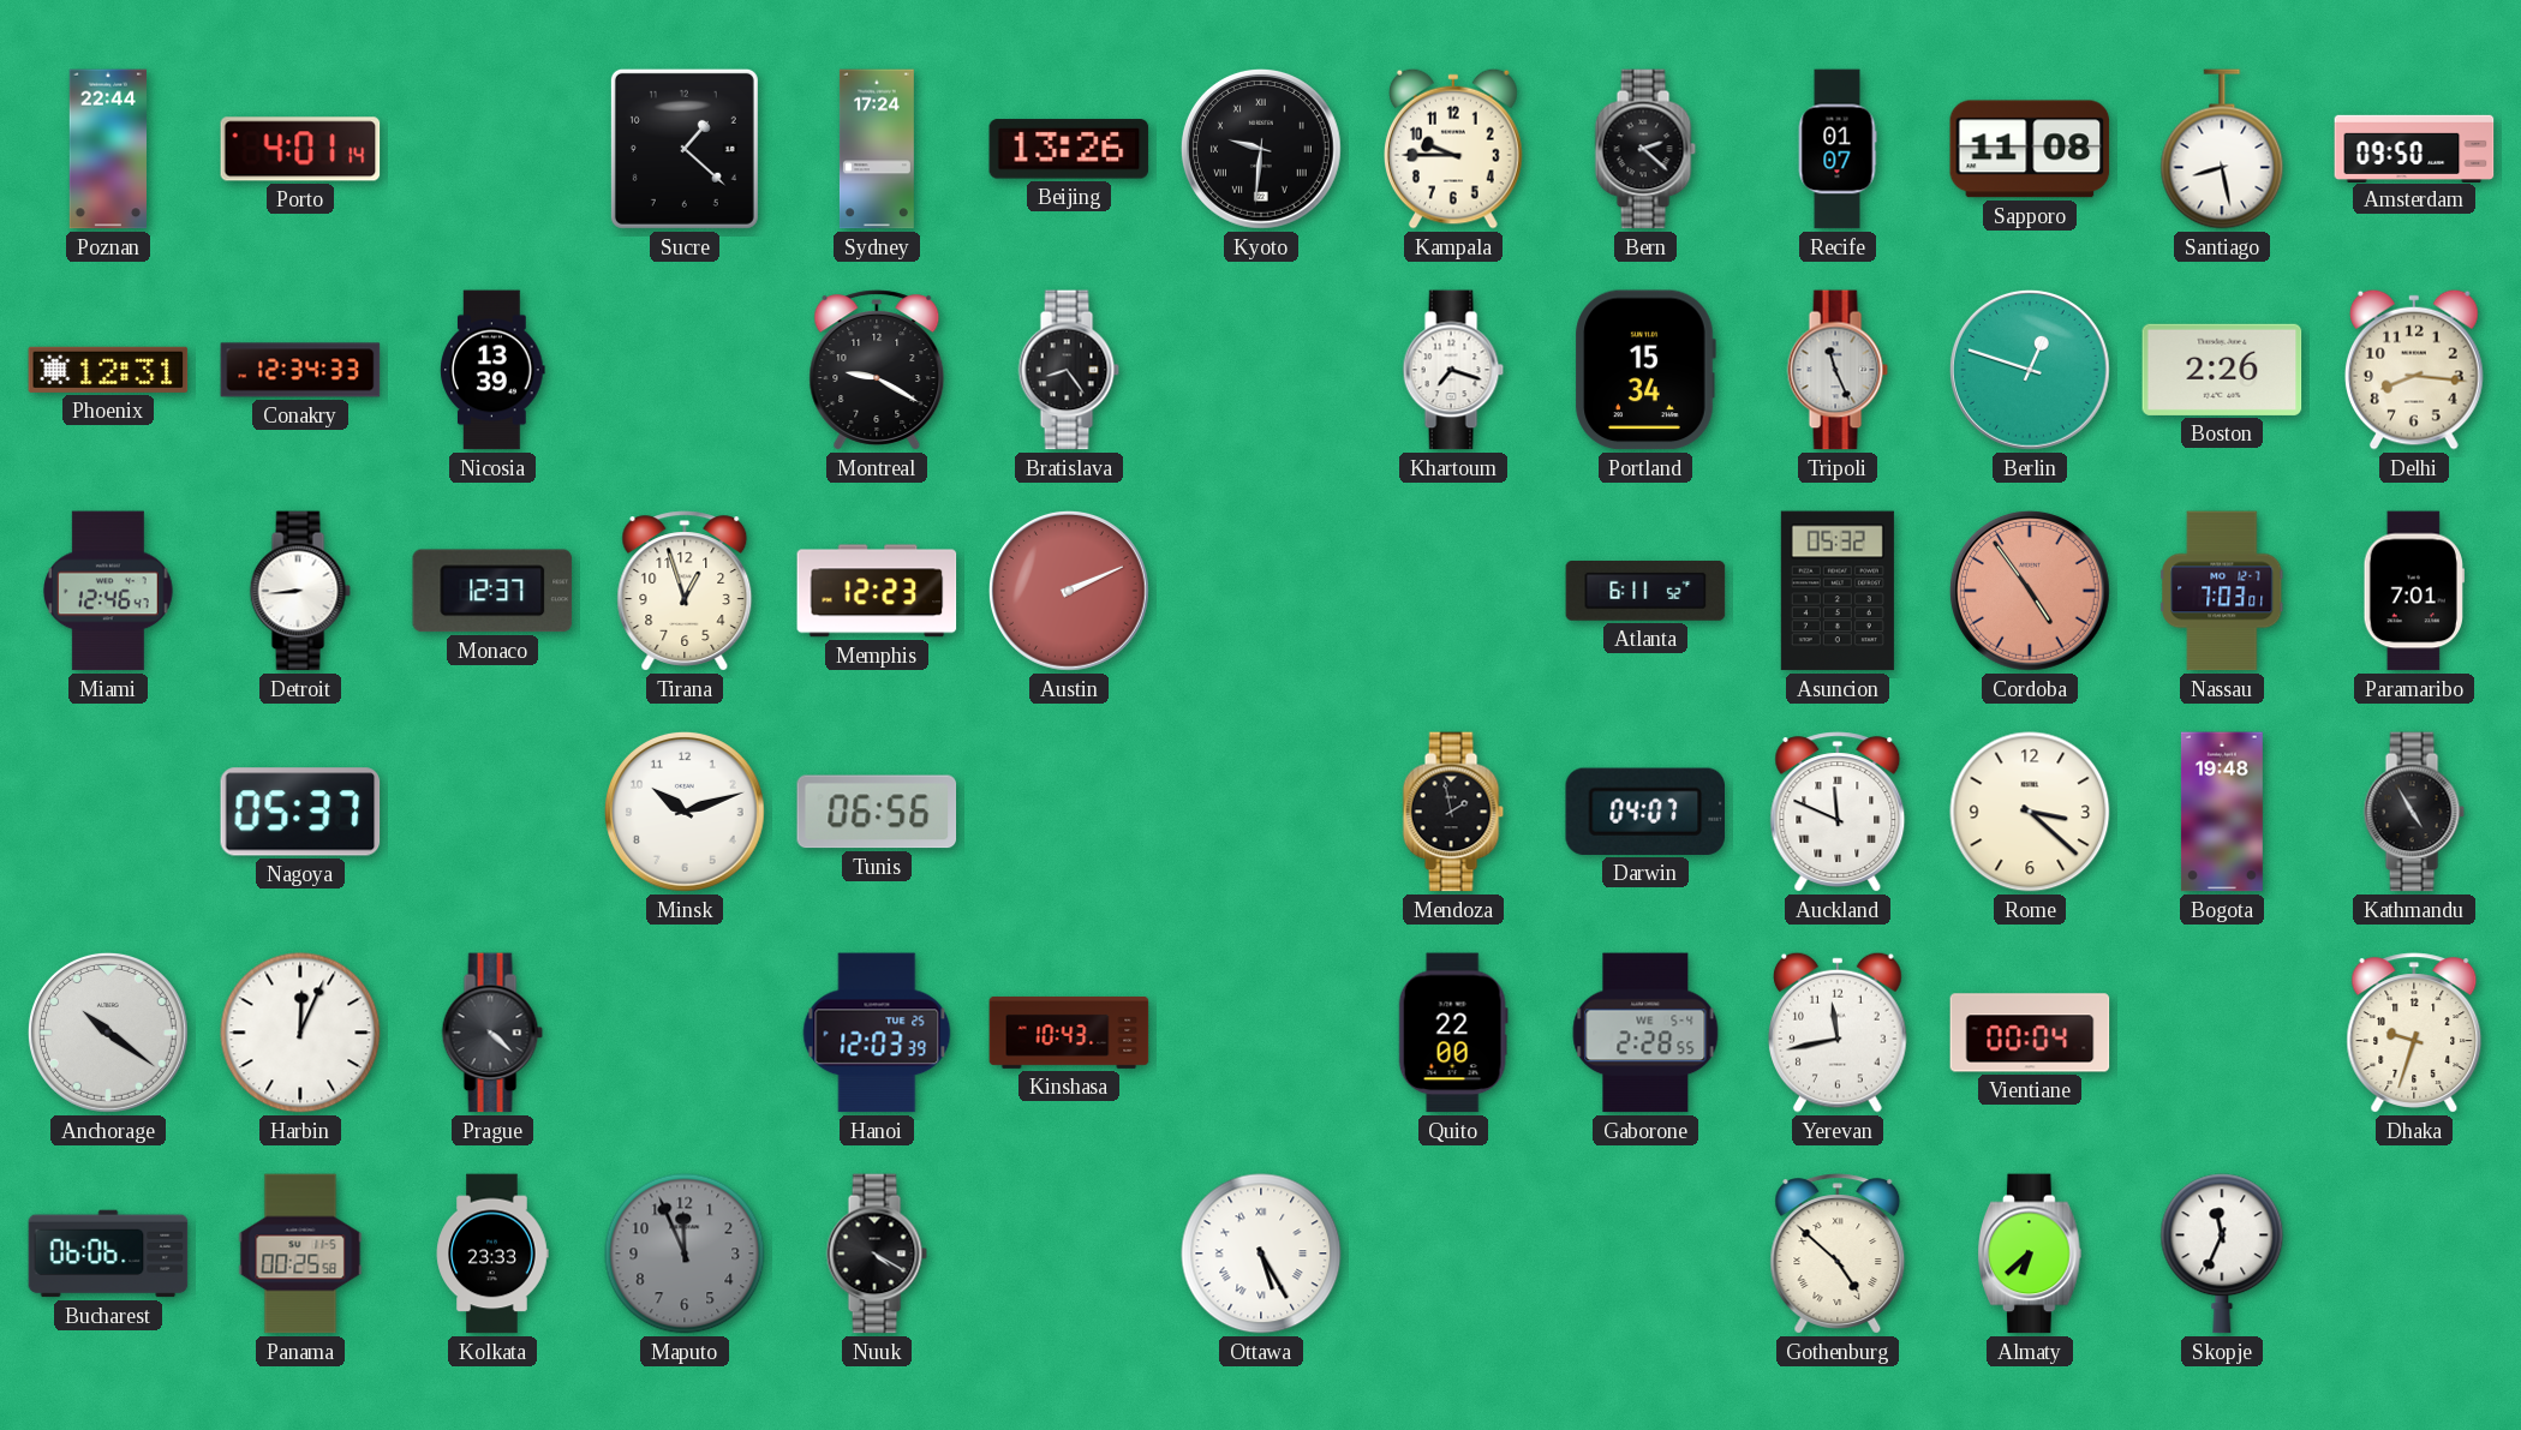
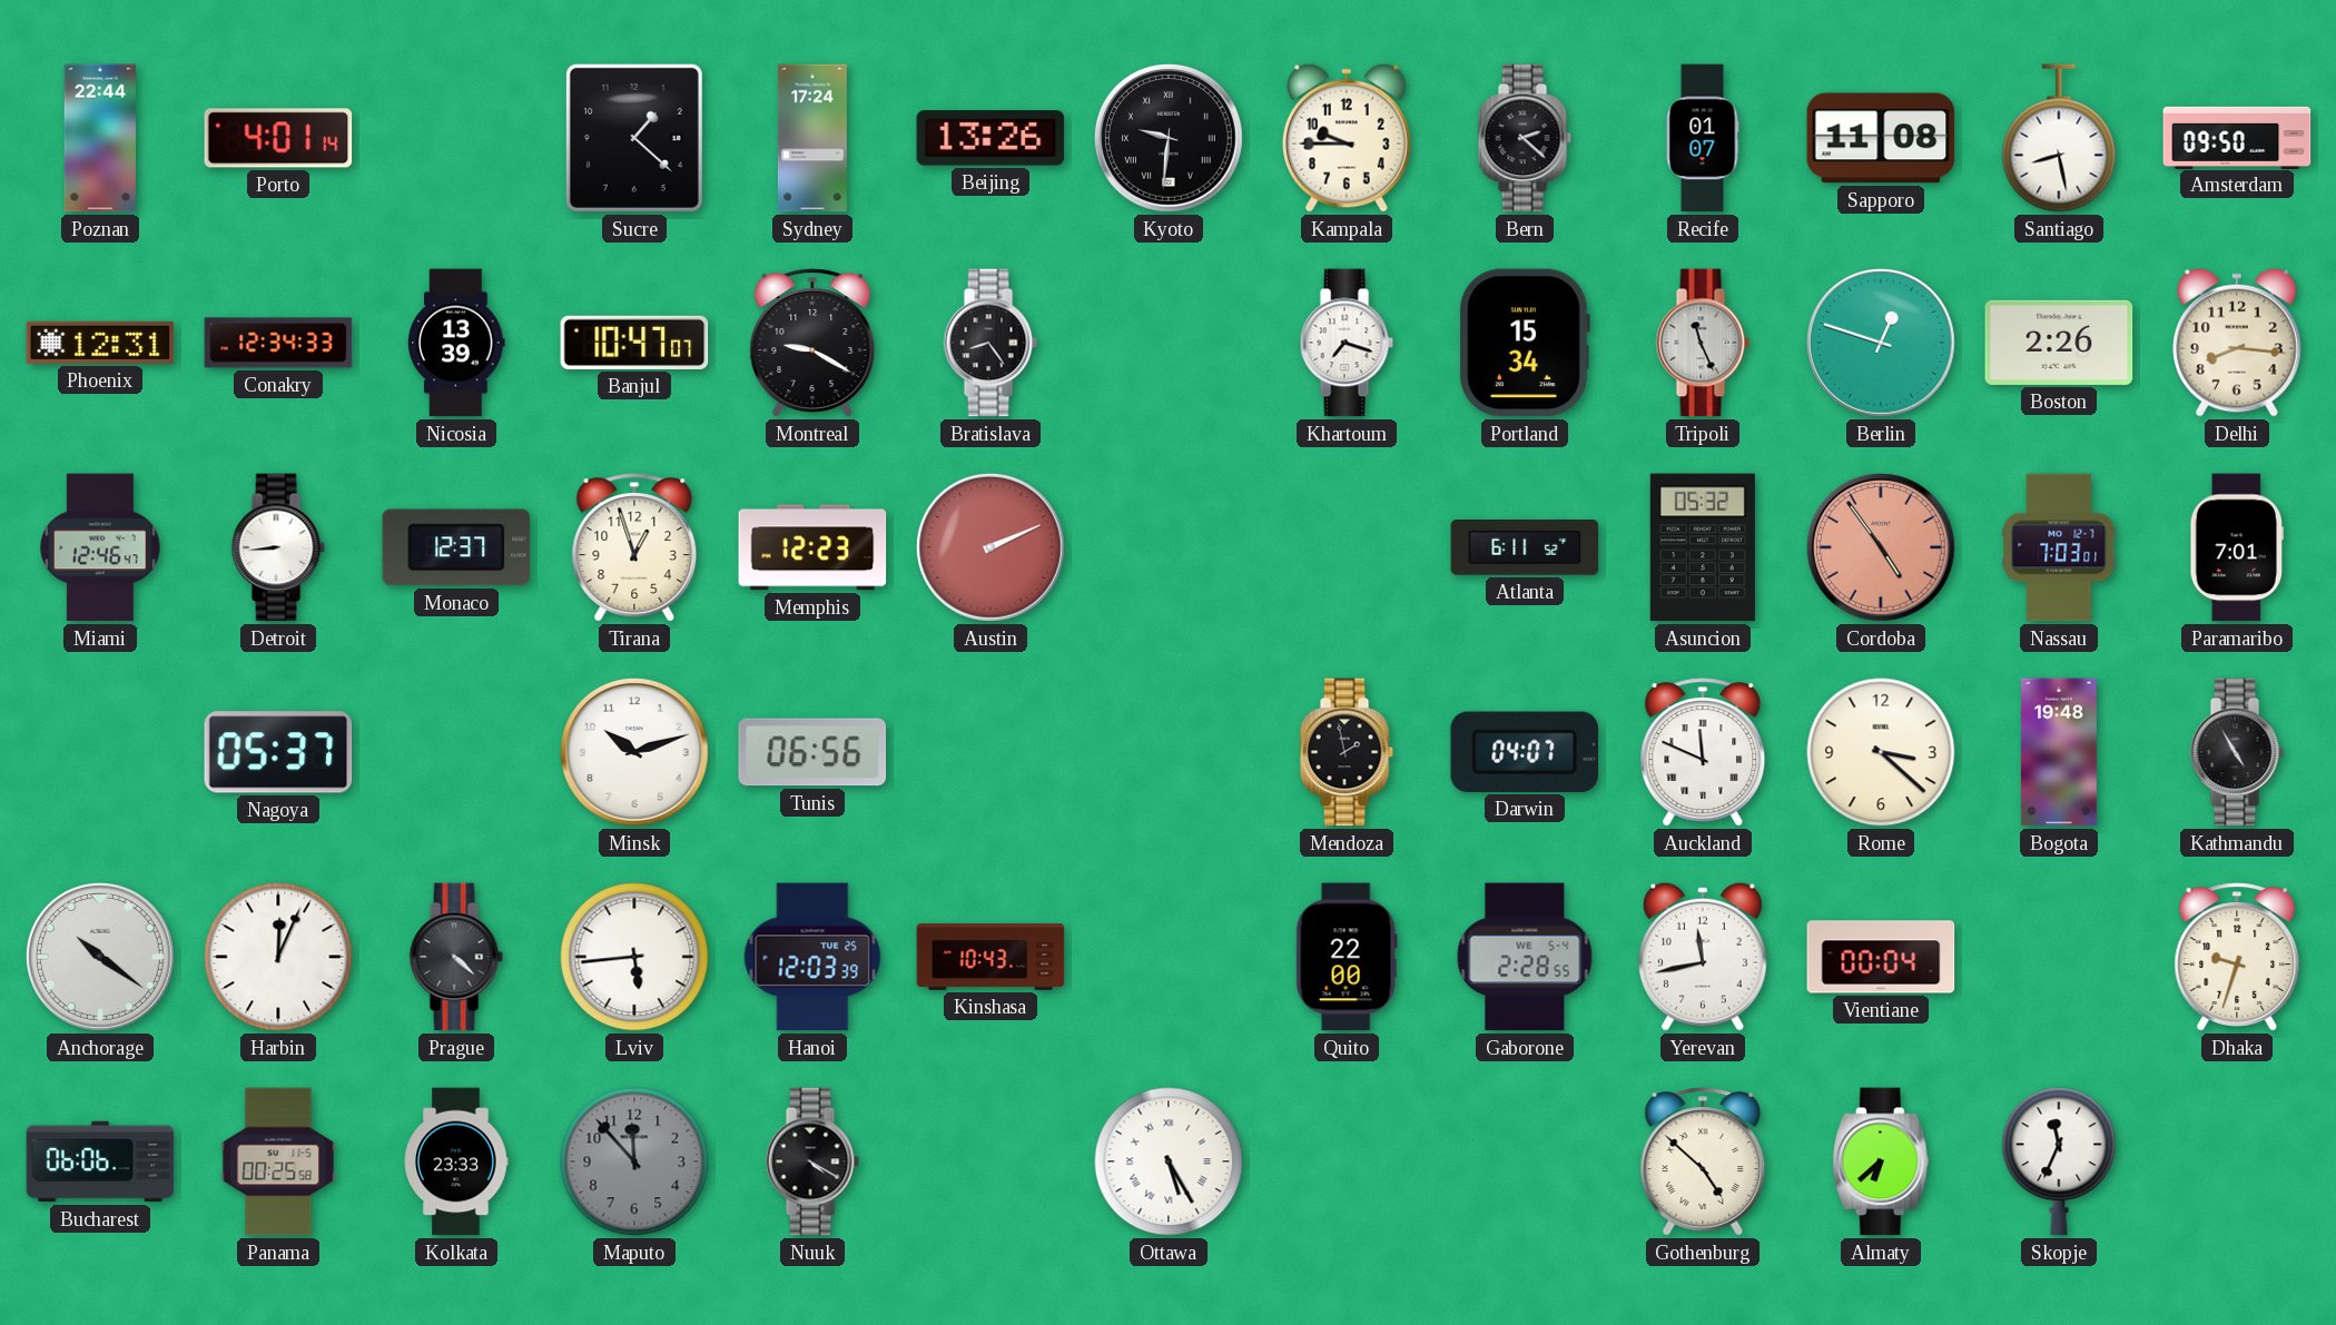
Banjul: none -> 10:47
Lviv: none -> 5:44
Maputo: 11:56 -> 11:53
